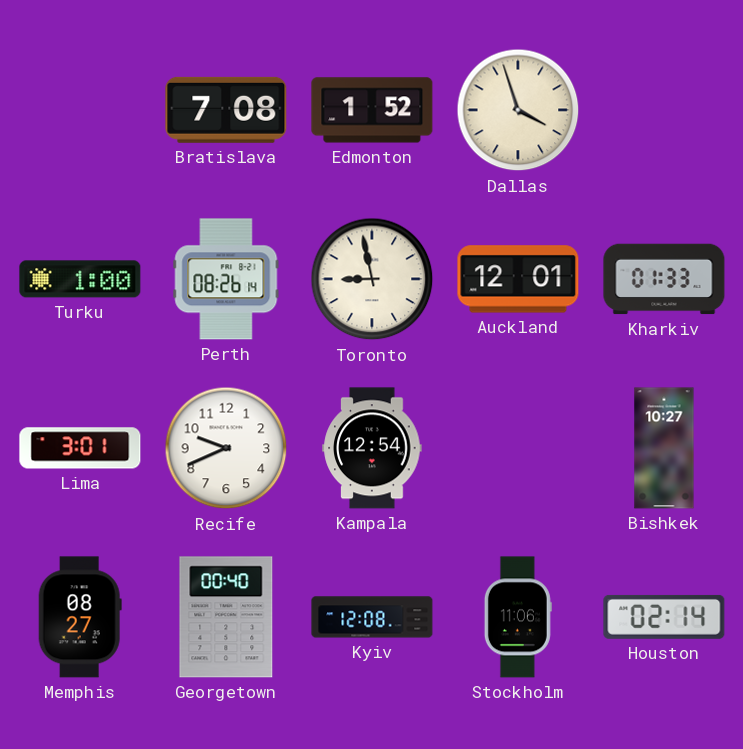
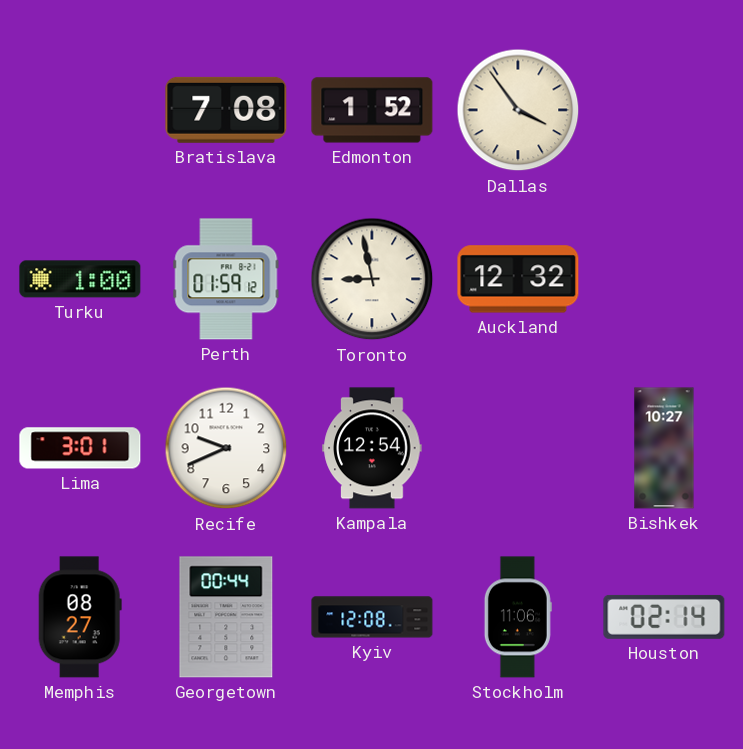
Dallas: 3:57 -> 3:54
Perth: 08:26 -> 01:59
Auckland: 12:01 -> 12:32
Kharkiv: 01:33 -> none
Georgetown: 00:40 -> 00:44
